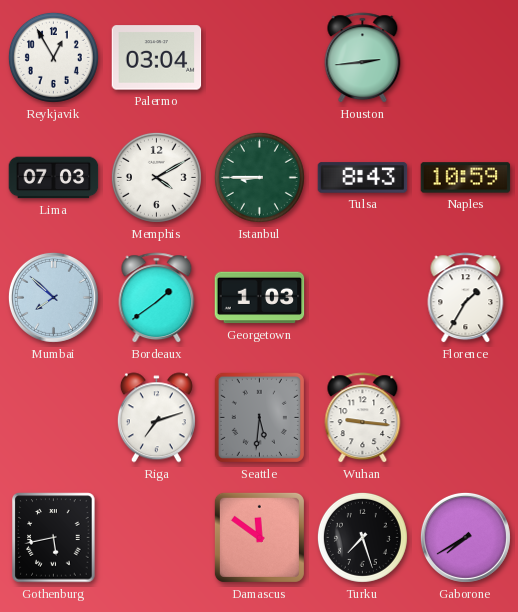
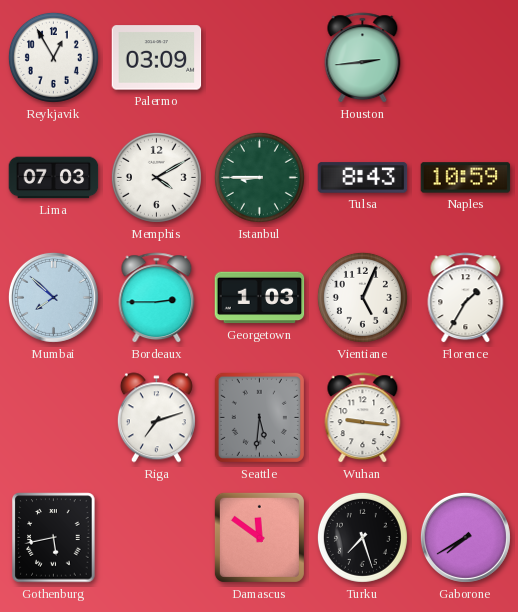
Palermo: 03:04 -> 03:09
Bordeaux: 1:39 -> 2:45
Vientiane: none -> 5:04
